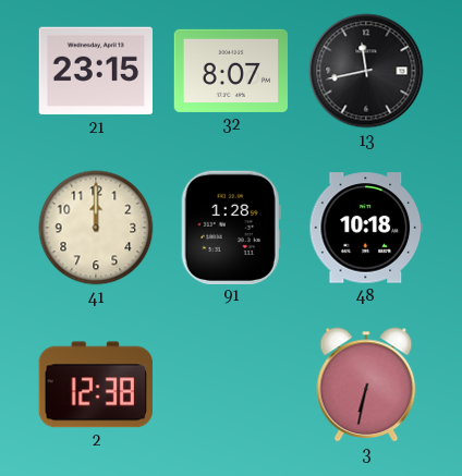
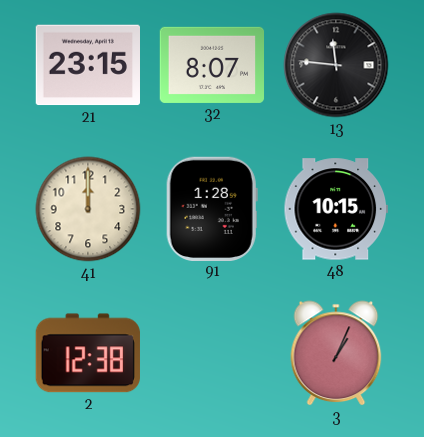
13: 11:43 -> 11:46
48: 10:18 -> 10:15
3: 6:32 -> 1:04
